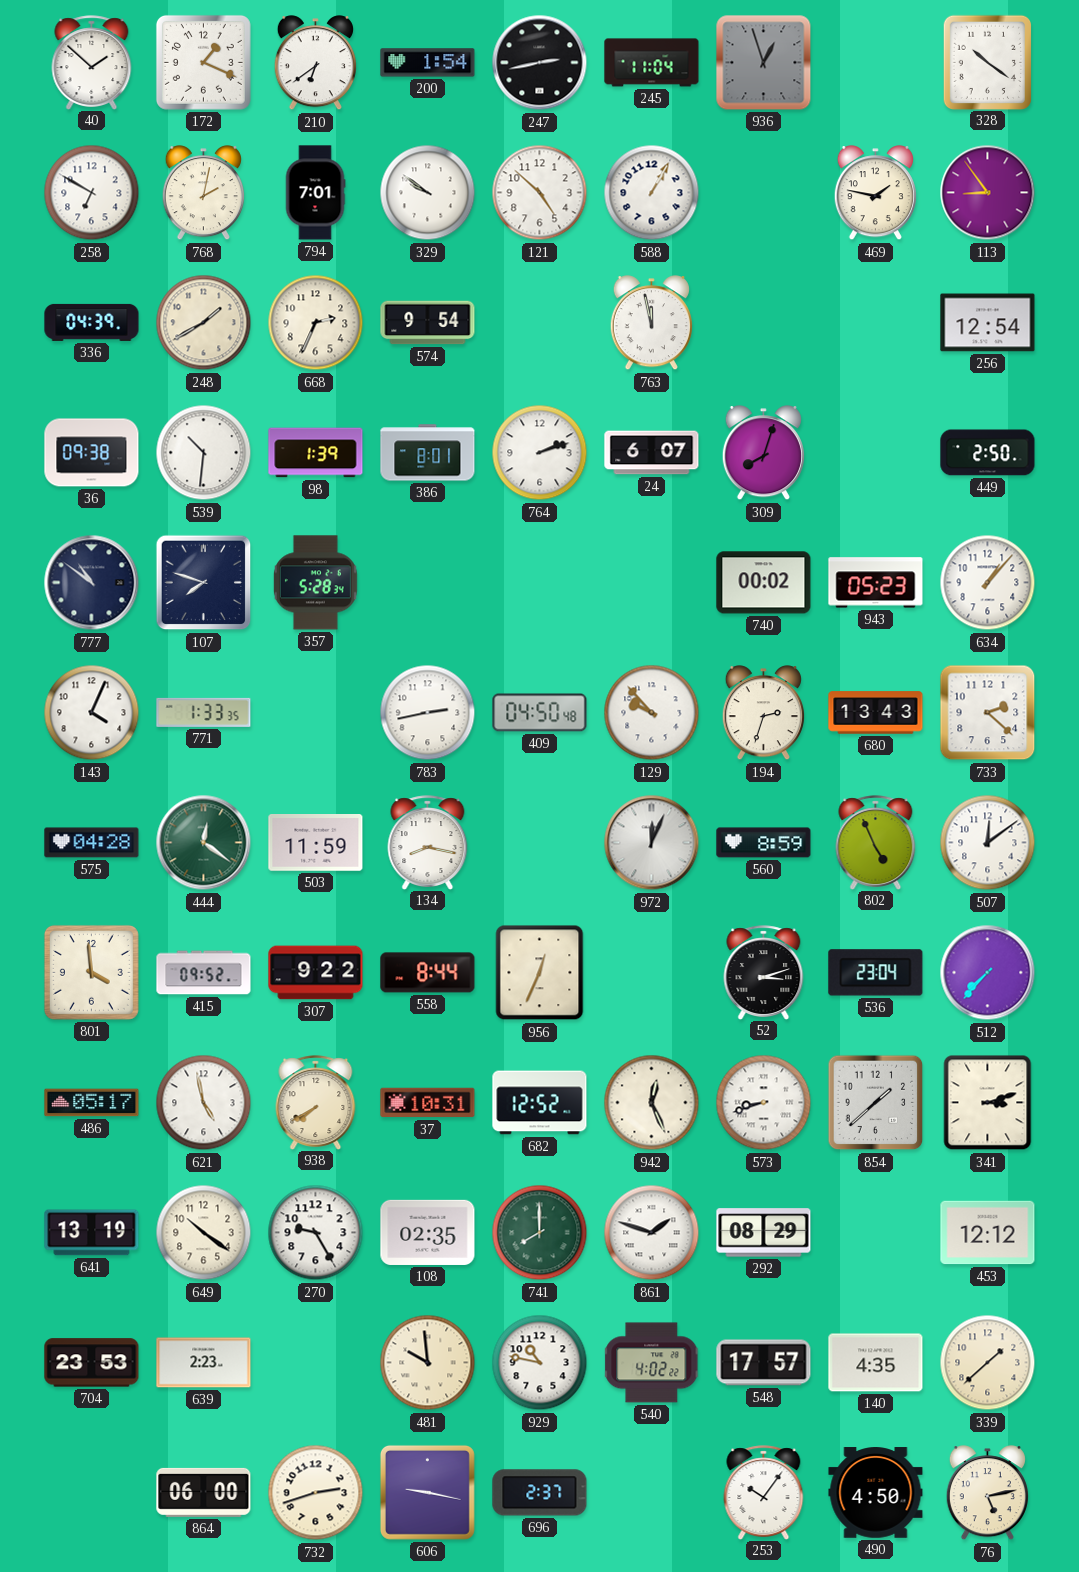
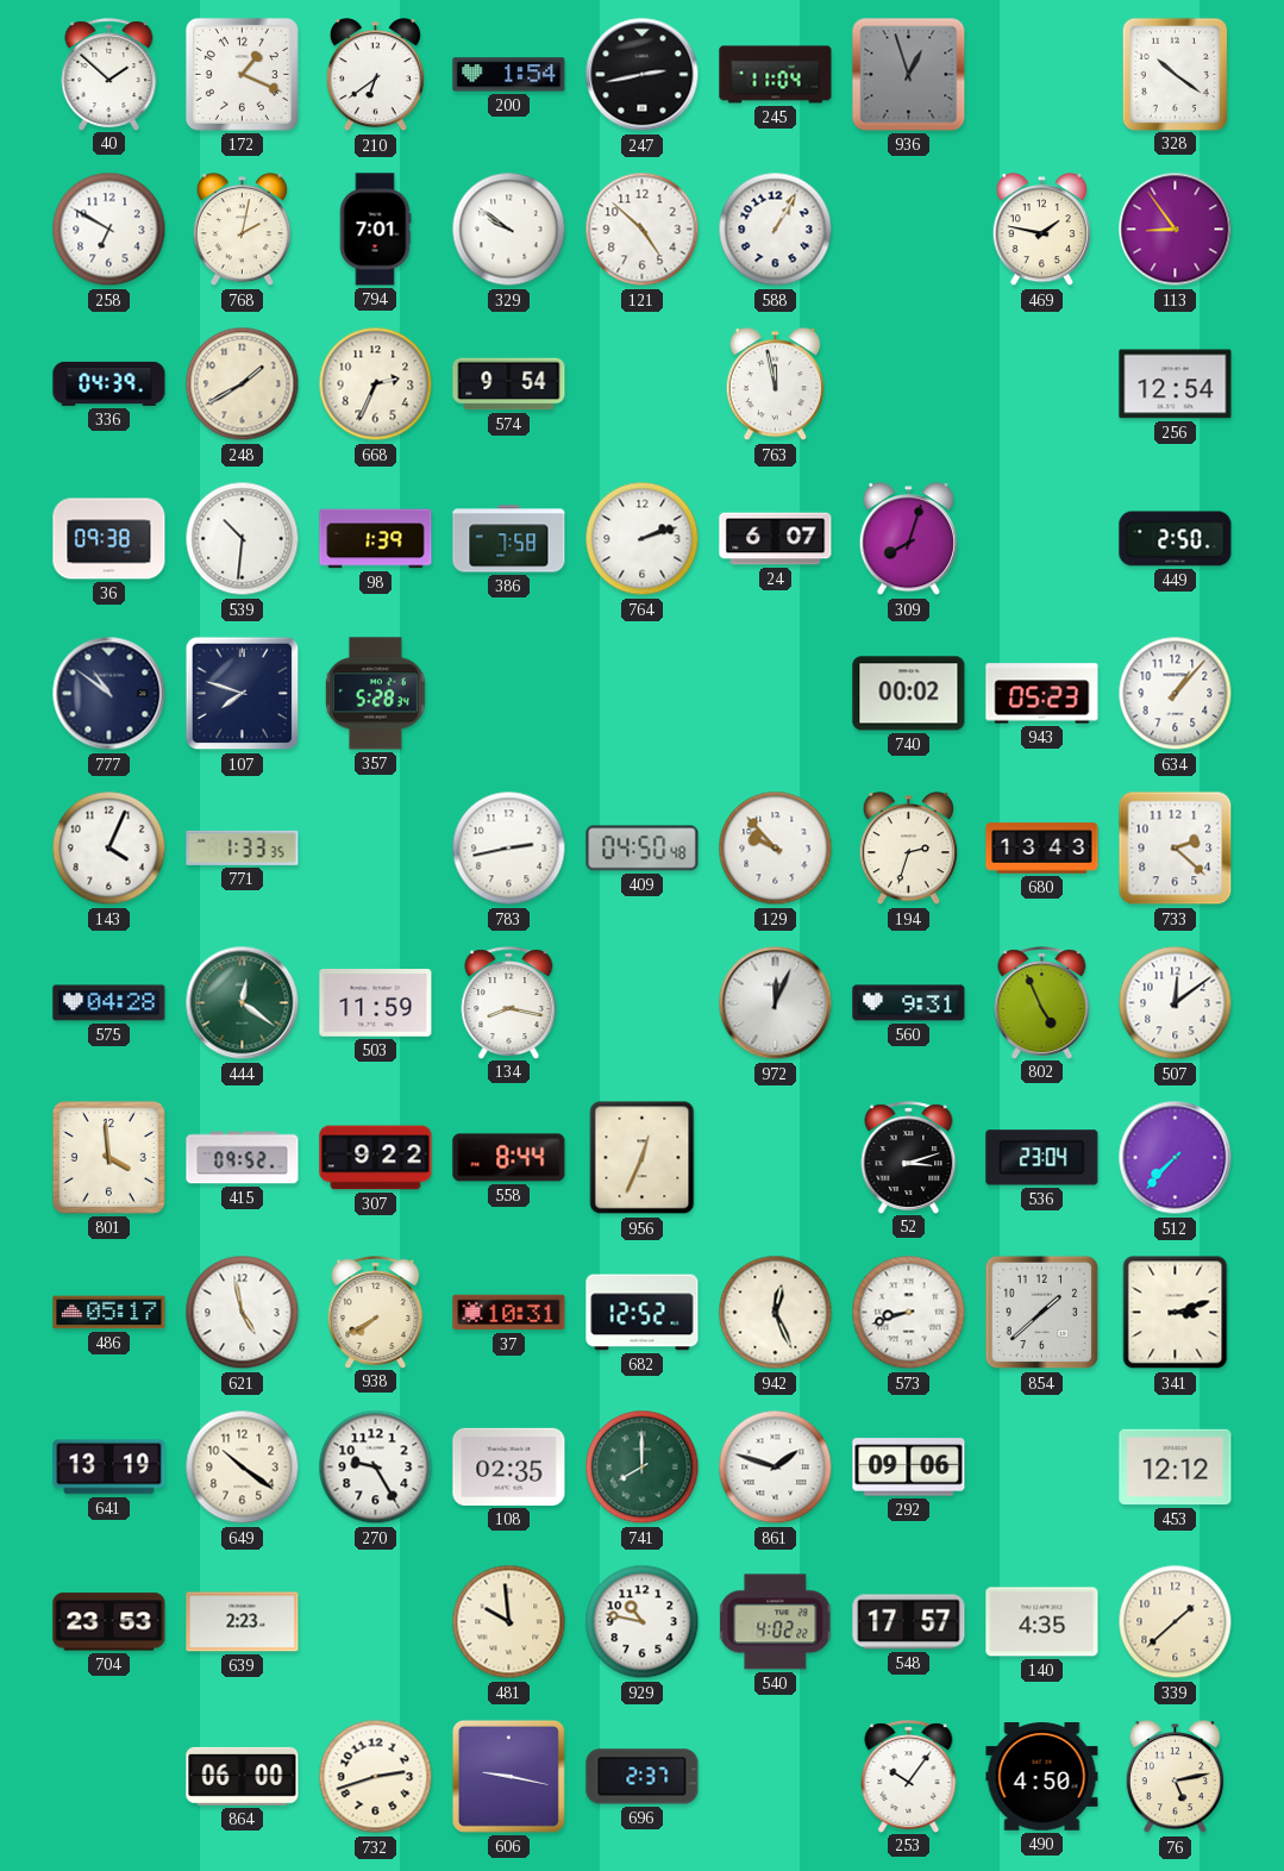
386: 8:01 -> 7:58
560: 8:59 -> 9:31
292: 08:29 -> 09:06
